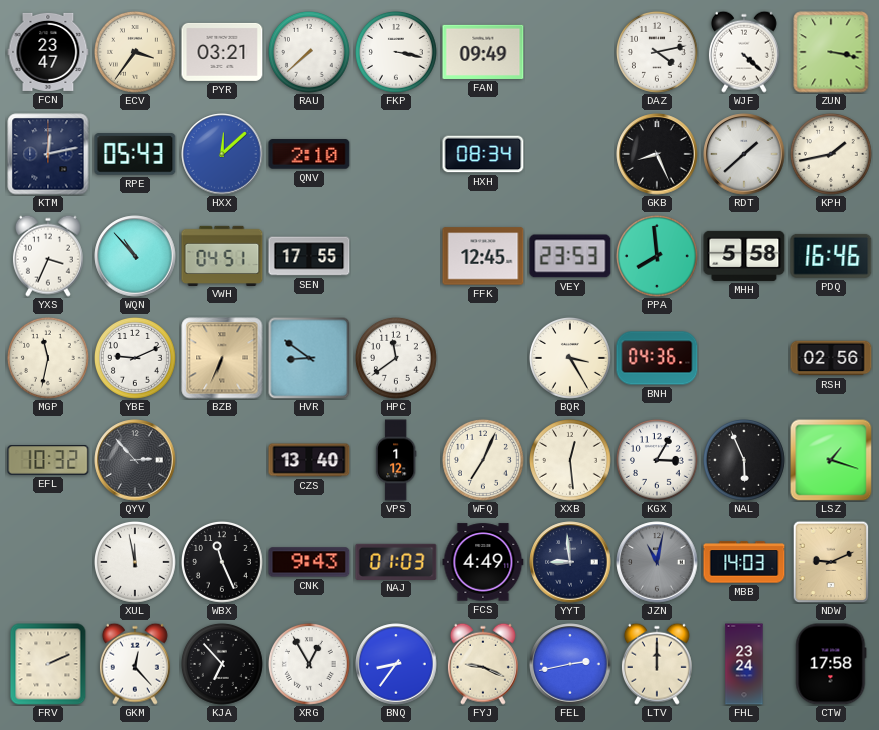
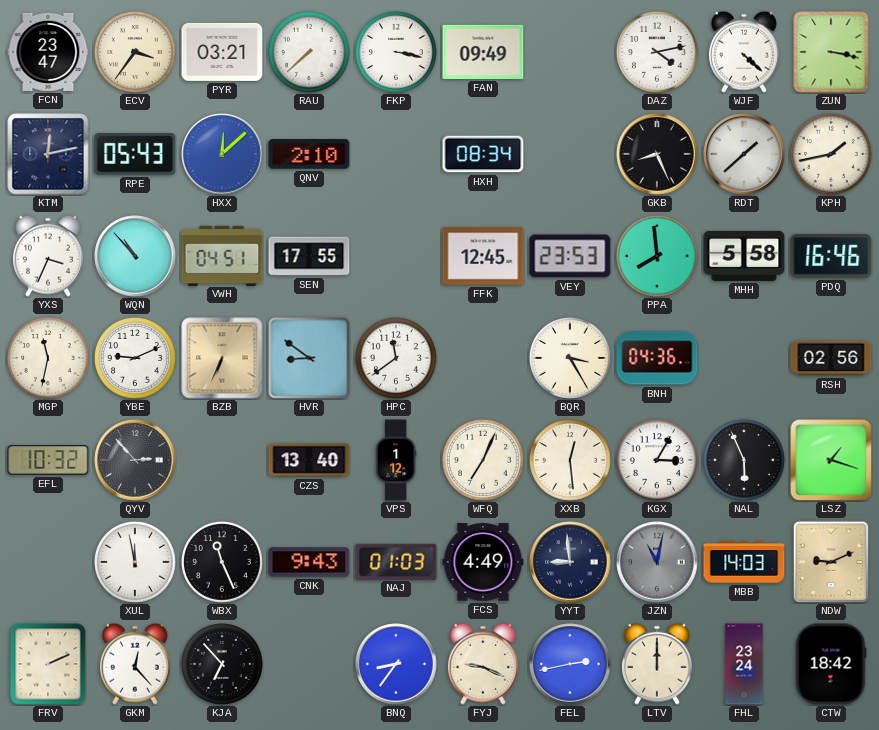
XRG: 12:55 -> none
CTW: 17:58 -> 18:42
